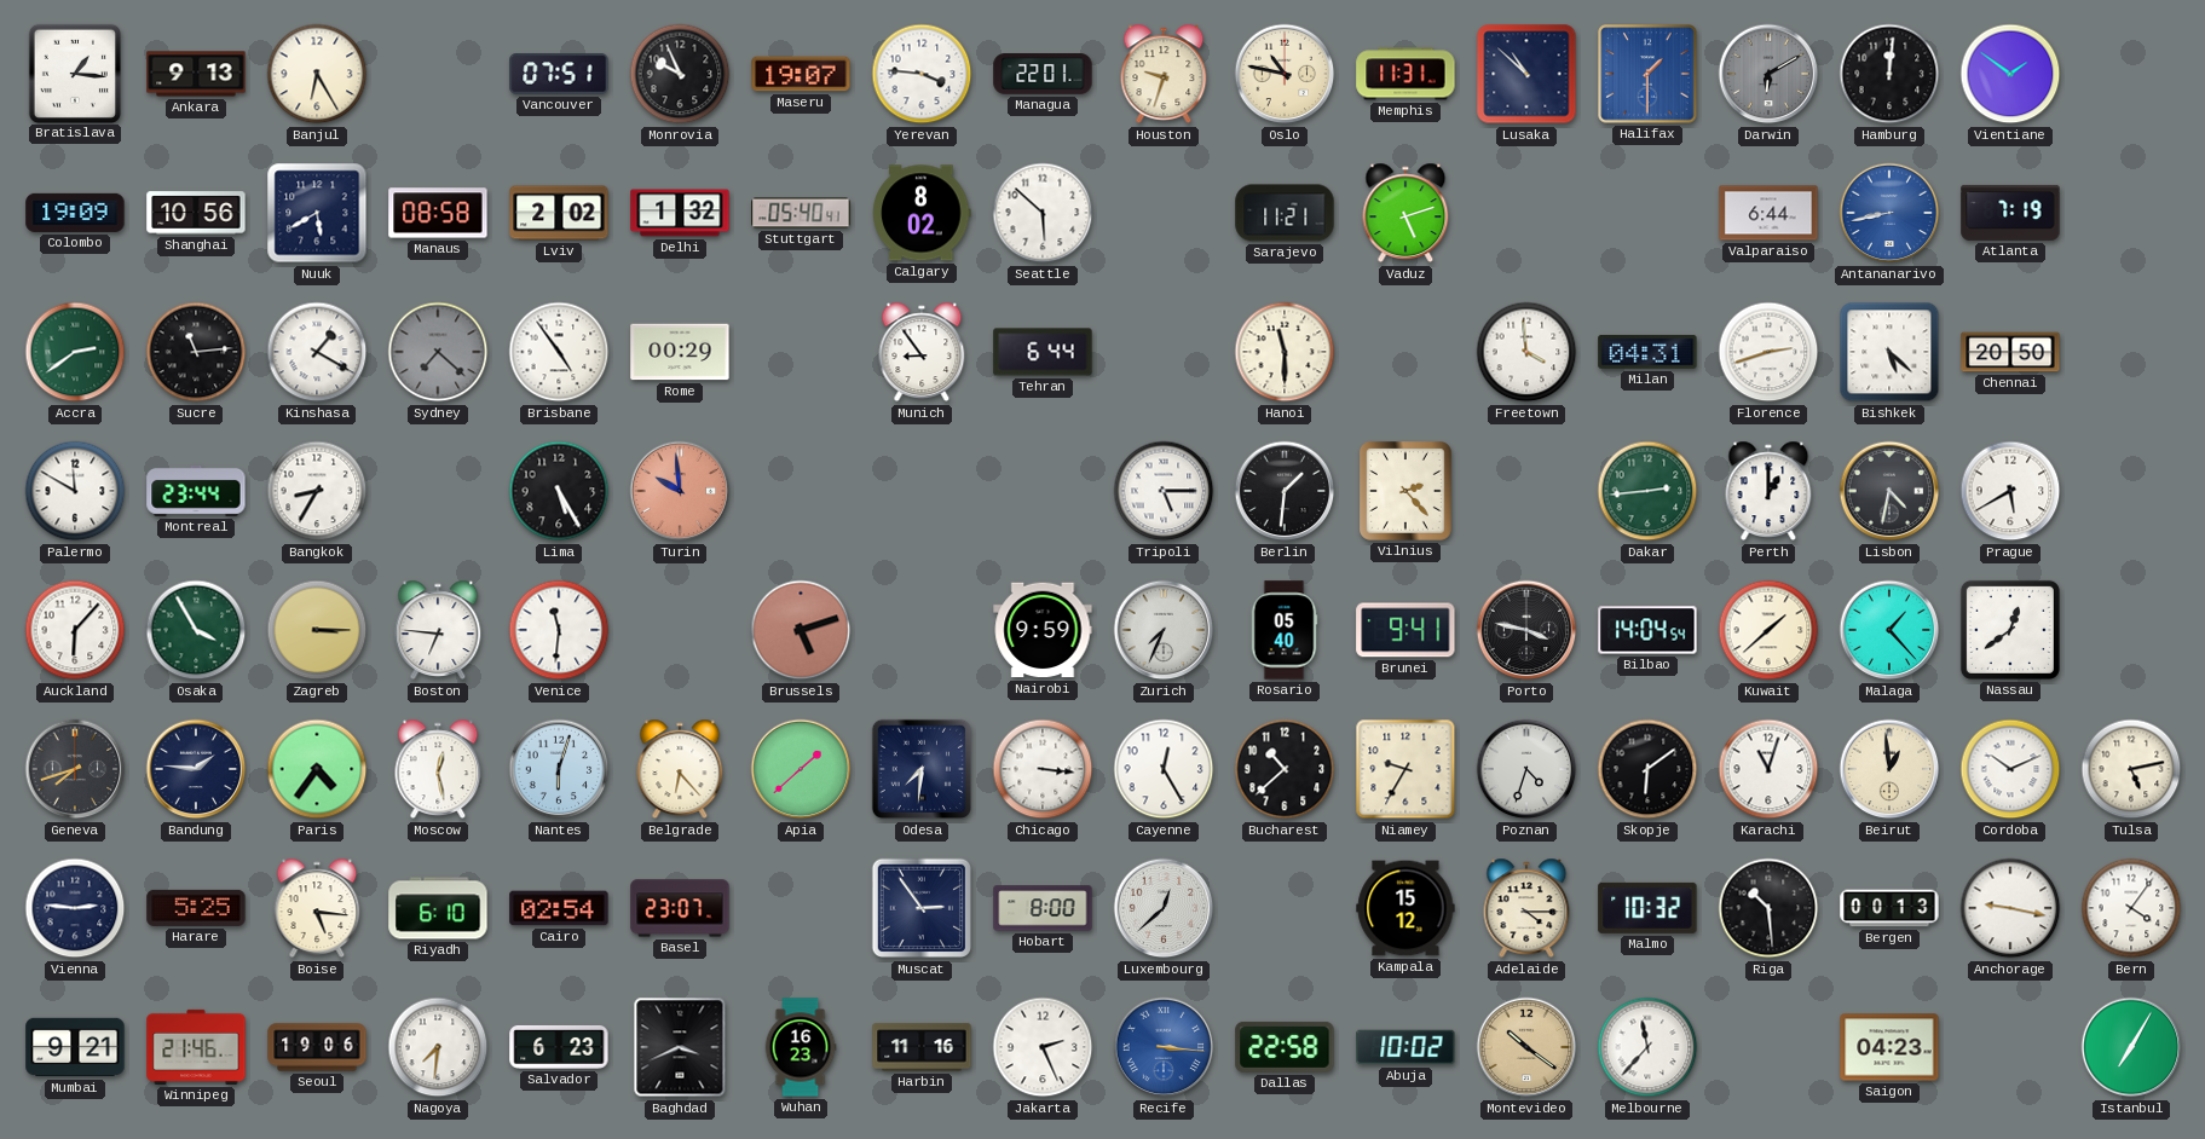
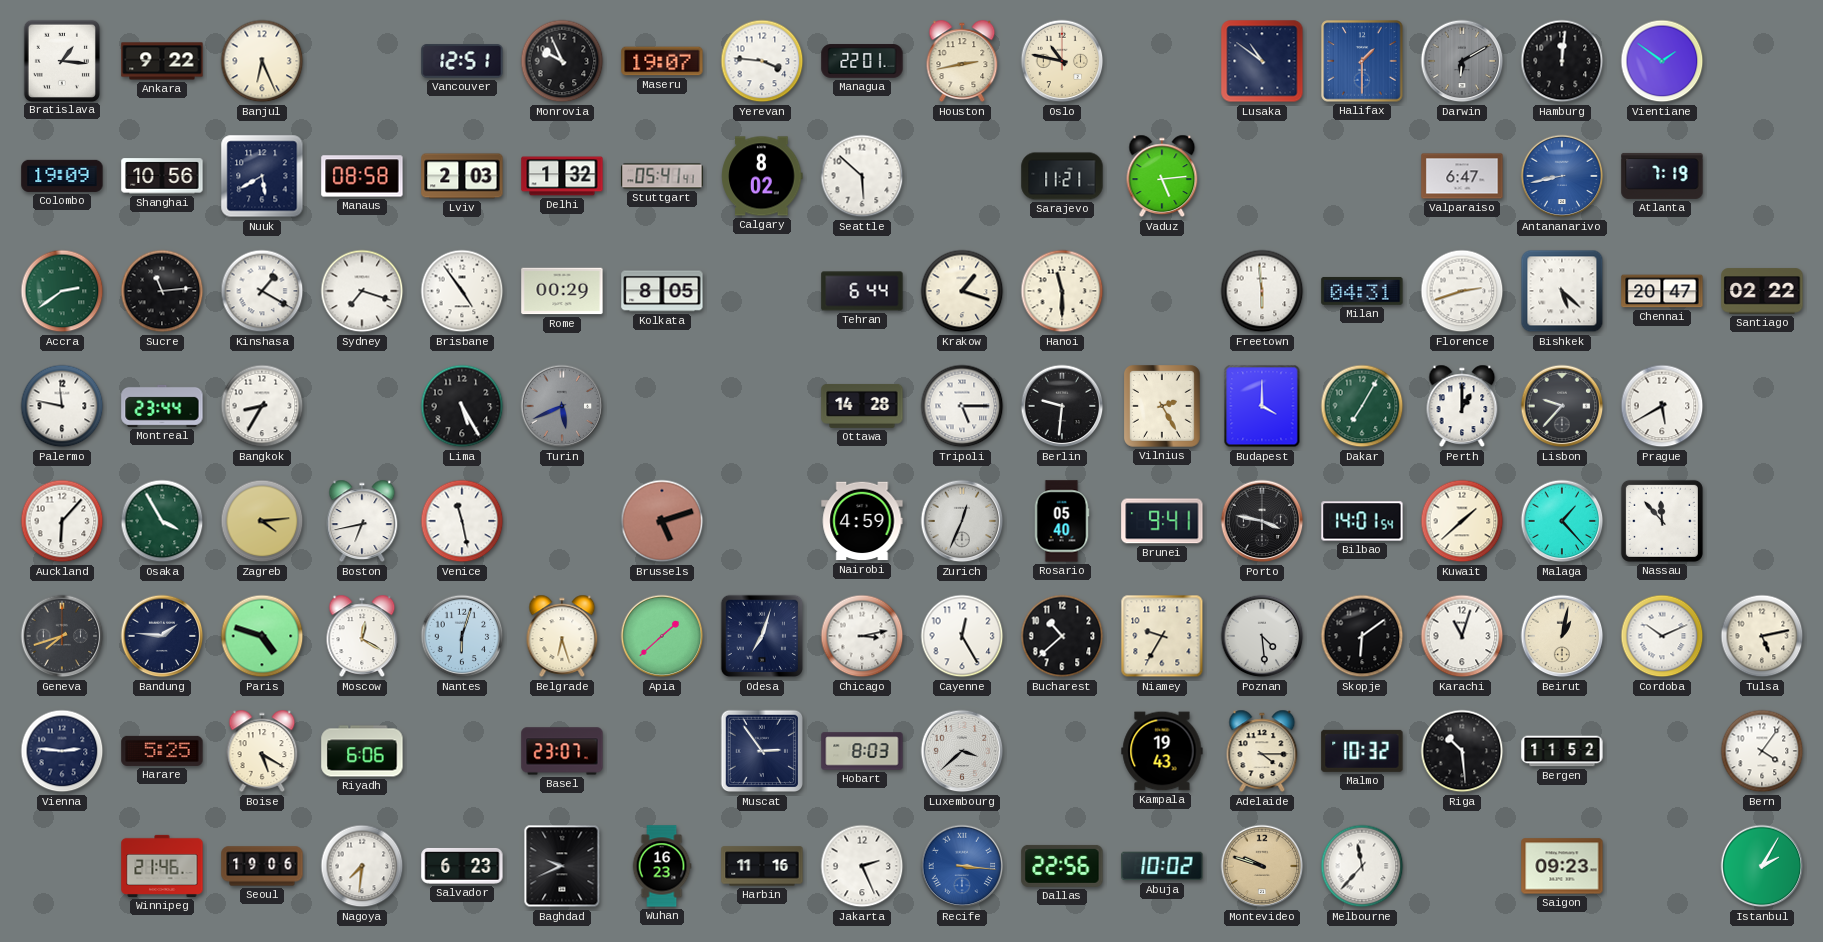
Ankara: 9:13 -> 9:22
Banjul: 6:25 -> 6:26
Vancouver: 07:51 -> 12:51
Houston: 9:33 -> 2:43
Memphis: 11:31 -> none
Lusaka: 10:52 -> 10:51
Lviv: 2:02 -> 2:03
Stuttgart: 05:40 -> 05:41
Vaduz: 5:12 -> 5:14
Valparaiso: 6:44 -> 6:47
Sydney: 7:22 -> 7:18
Sydney dial: grey -> white
Kolkata: none -> 8:05
Munich: 8:54 -> none
Krakow: none -> 1:18
Freetown: 3:59 -> 5:59
Chennai: 20:50 -> 20:47
Santiago: none -> 02:22
Palermo: 11:50 -> 11:47
Turin: 9:59 -> 5:41
Turin dial: salmon -> grey
Ottawa: none -> 14:28
Berlin: 1:31 -> 9:31
Vilnius: 2:23 -> 2:25
Budapest: none -> 4:00
Dakar: 2:44 -> 7:05
Lisbon: 4:32 -> 9:37
Zagreb: 3:15 -> 4:14
Boston: 6:46 -> 6:43
Venice: 11:31 -> 11:28
Nairobi: 9:59 -> 4:59
Zurich: 7:34 -> 12:34
Bilbao: 14:04 -> 14:01
Nassau: 12:39 -> 11:53
Paris: 4:36 -> 4:48
Moscow: 12:28 -> 12:20
Belgrade: 6:23 -> 6:27
Odesa: 7:31 -> 7:03
Chicago: 3:16 -> 3:13
Poznan: 4:33 -> 4:29
Beirut: 12:59 -> 1:02
Boise: 5:16 -> 5:20
Riyadh: 6:10 -> 6:06
Cairo: 02:54 -> none
Hobart: 8:00 -> 8:03
Luxembourg: 12:38 -> 3:38
Kampala: 15:12 -> 19:43
Bergen: 00:13 -> 11:52
Anchorage: 9:17 -> none
Mumbai: 9:21 -> none
Baghdad: 3:41 -> 9:41
Dallas: 22:58 -> 22:56
Montevideo: 10:21 -> 9:48
Saigon: 04:23 -> 09:23
Istanbul: 7:05 -> 2:05
